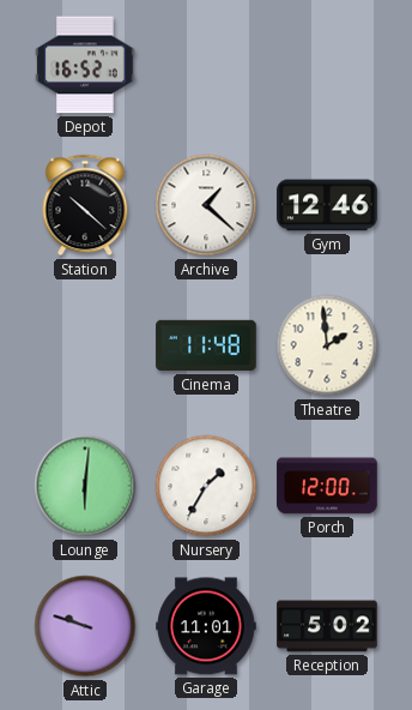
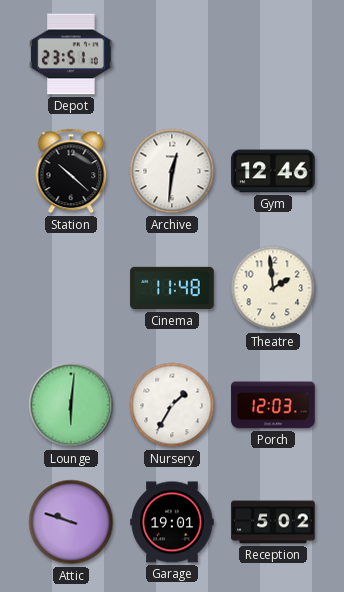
Depot: 16:52 -> 23:51
Archive: 1:22 -> 12:31
Porch: 12:00 -> 12:03
Garage: 11:01 -> 19:01
